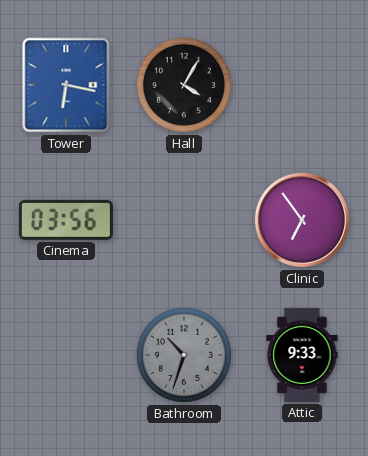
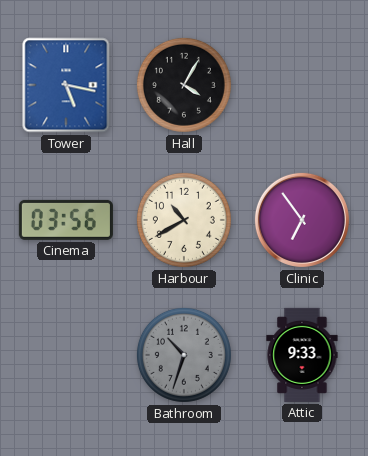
Tower: 6:17 -> 5:17
Harbour: none -> 10:40
